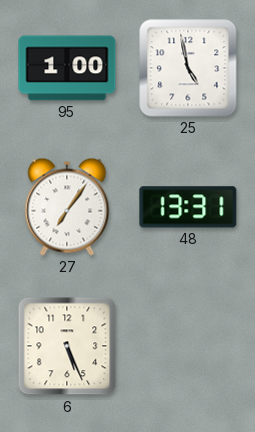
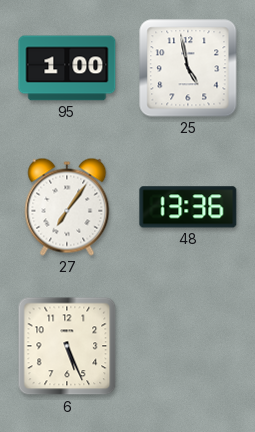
48: 13:31 -> 13:36
